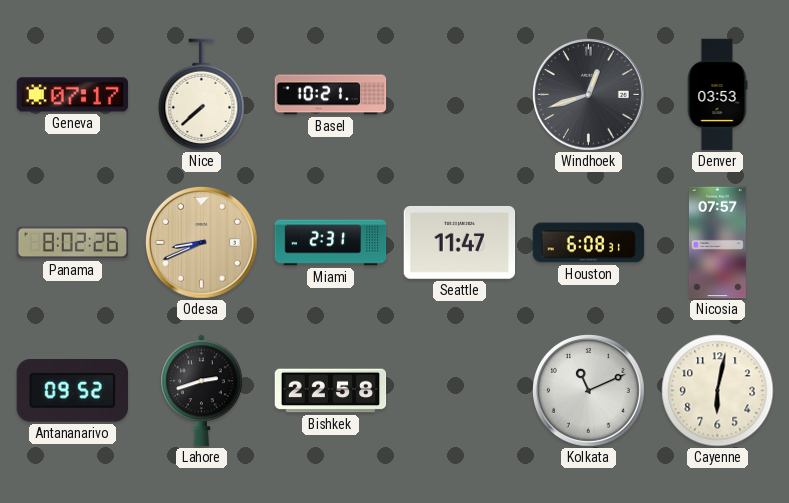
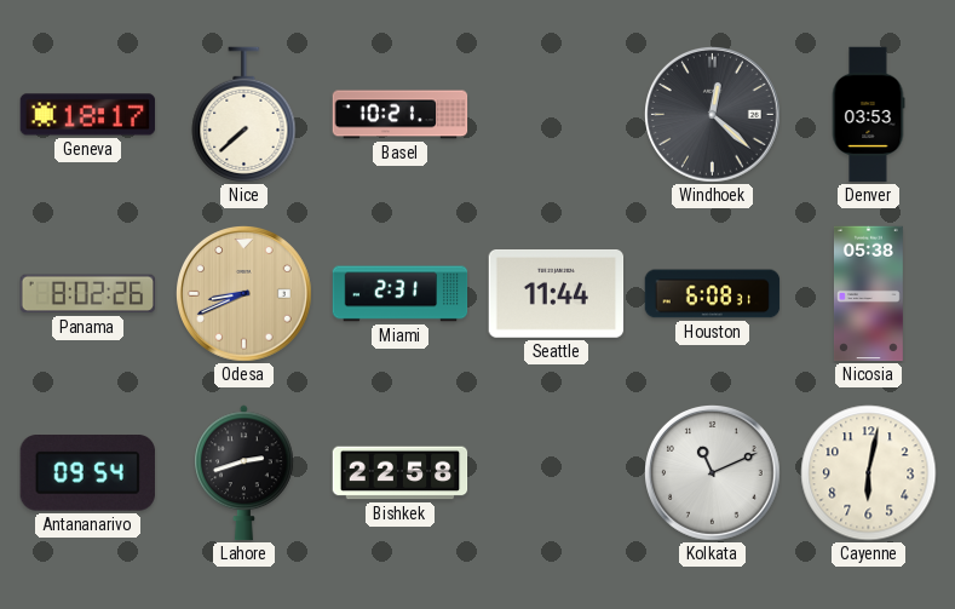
Geneva: 07:17 -> 18:17
Windhoek: 12:42 -> 12:22
Seattle: 11:47 -> 11:44
Nicosia: 07:57 -> 05:38
Antananarivo: 09:52 -> 09:54
